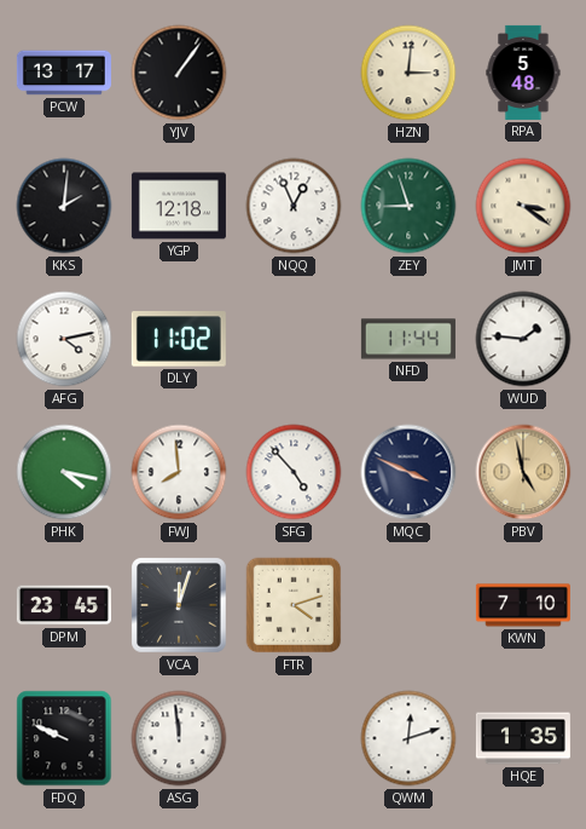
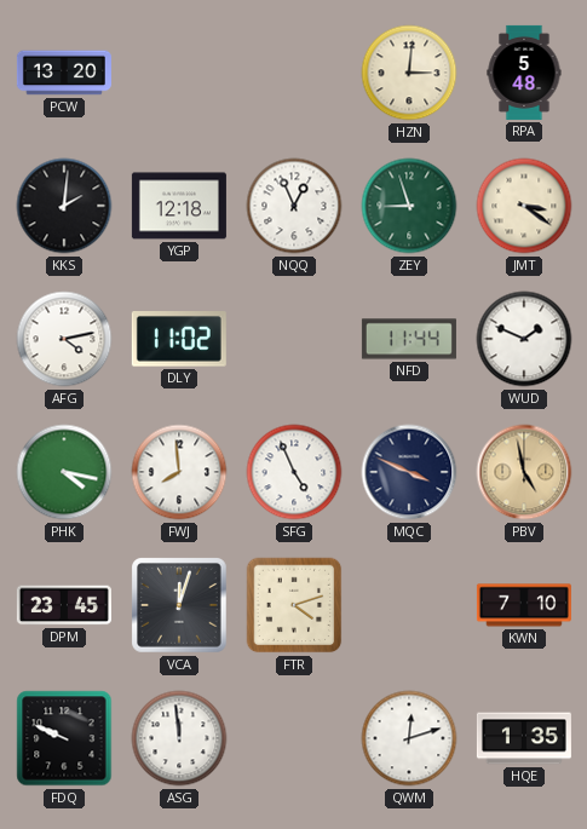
PCW: 13:17 -> 13:20
YJV: 1:06 -> none
WUD: 1:46 -> 1:49
SFG: 4:53 -> 4:56
